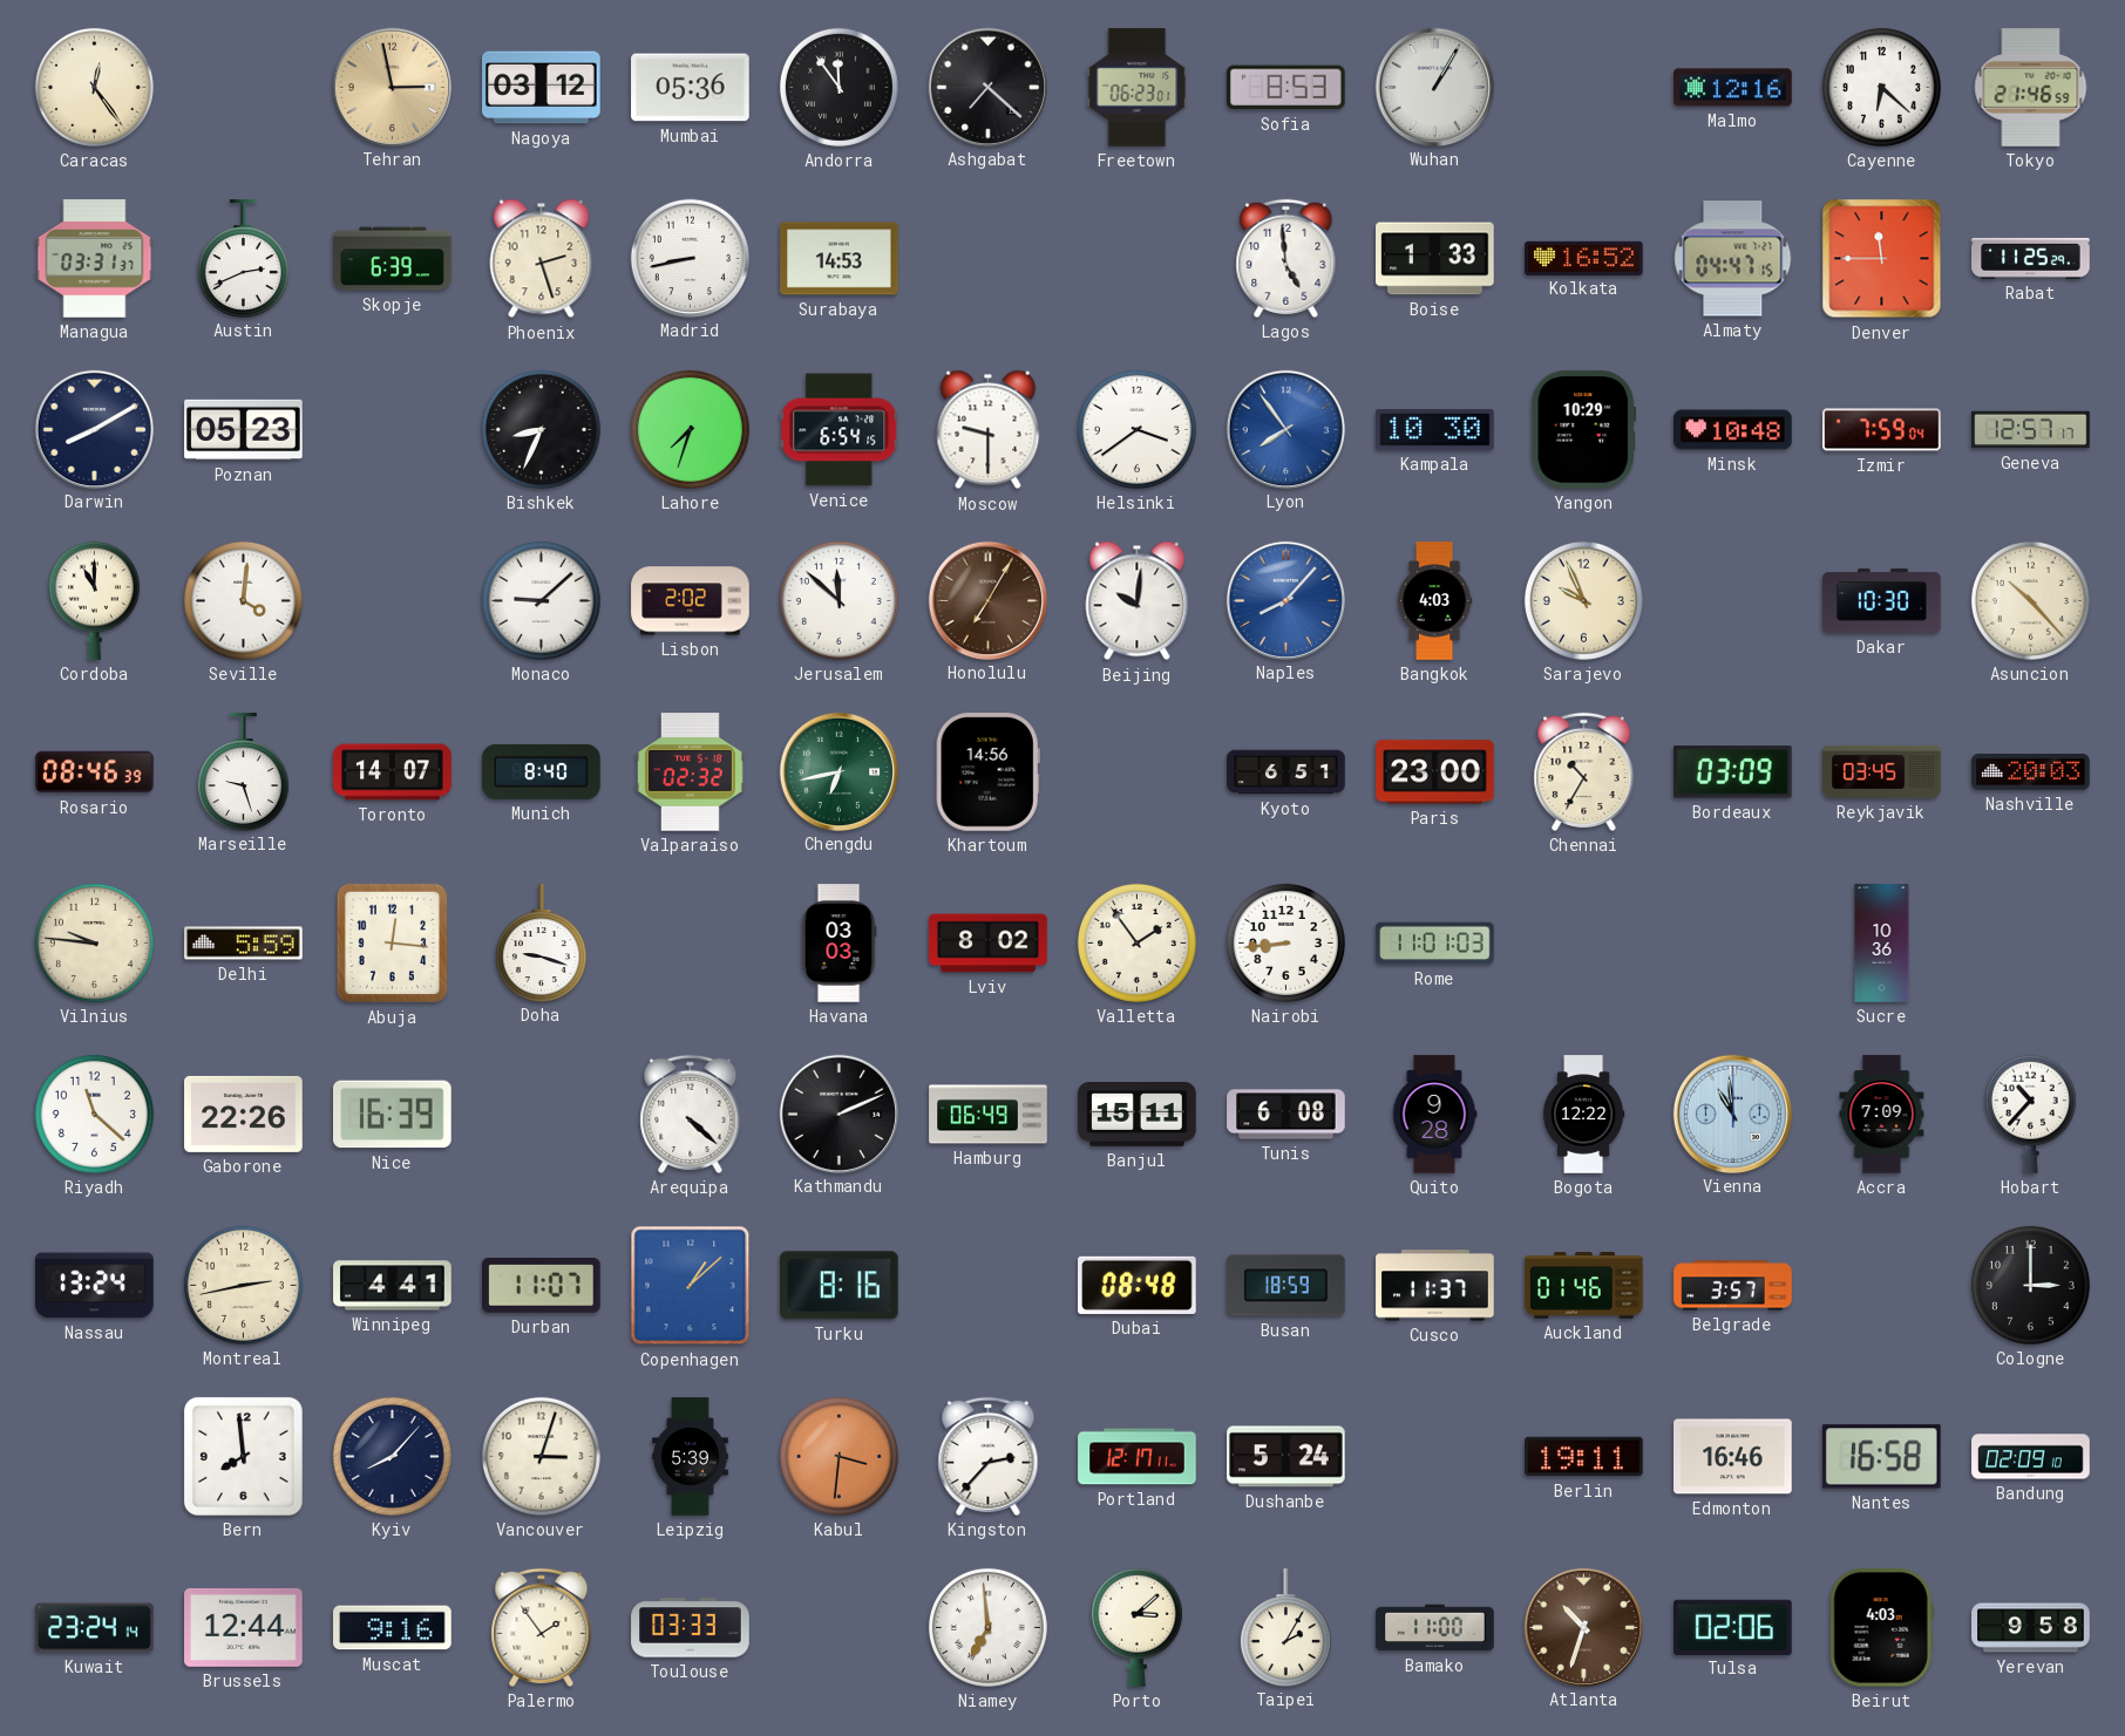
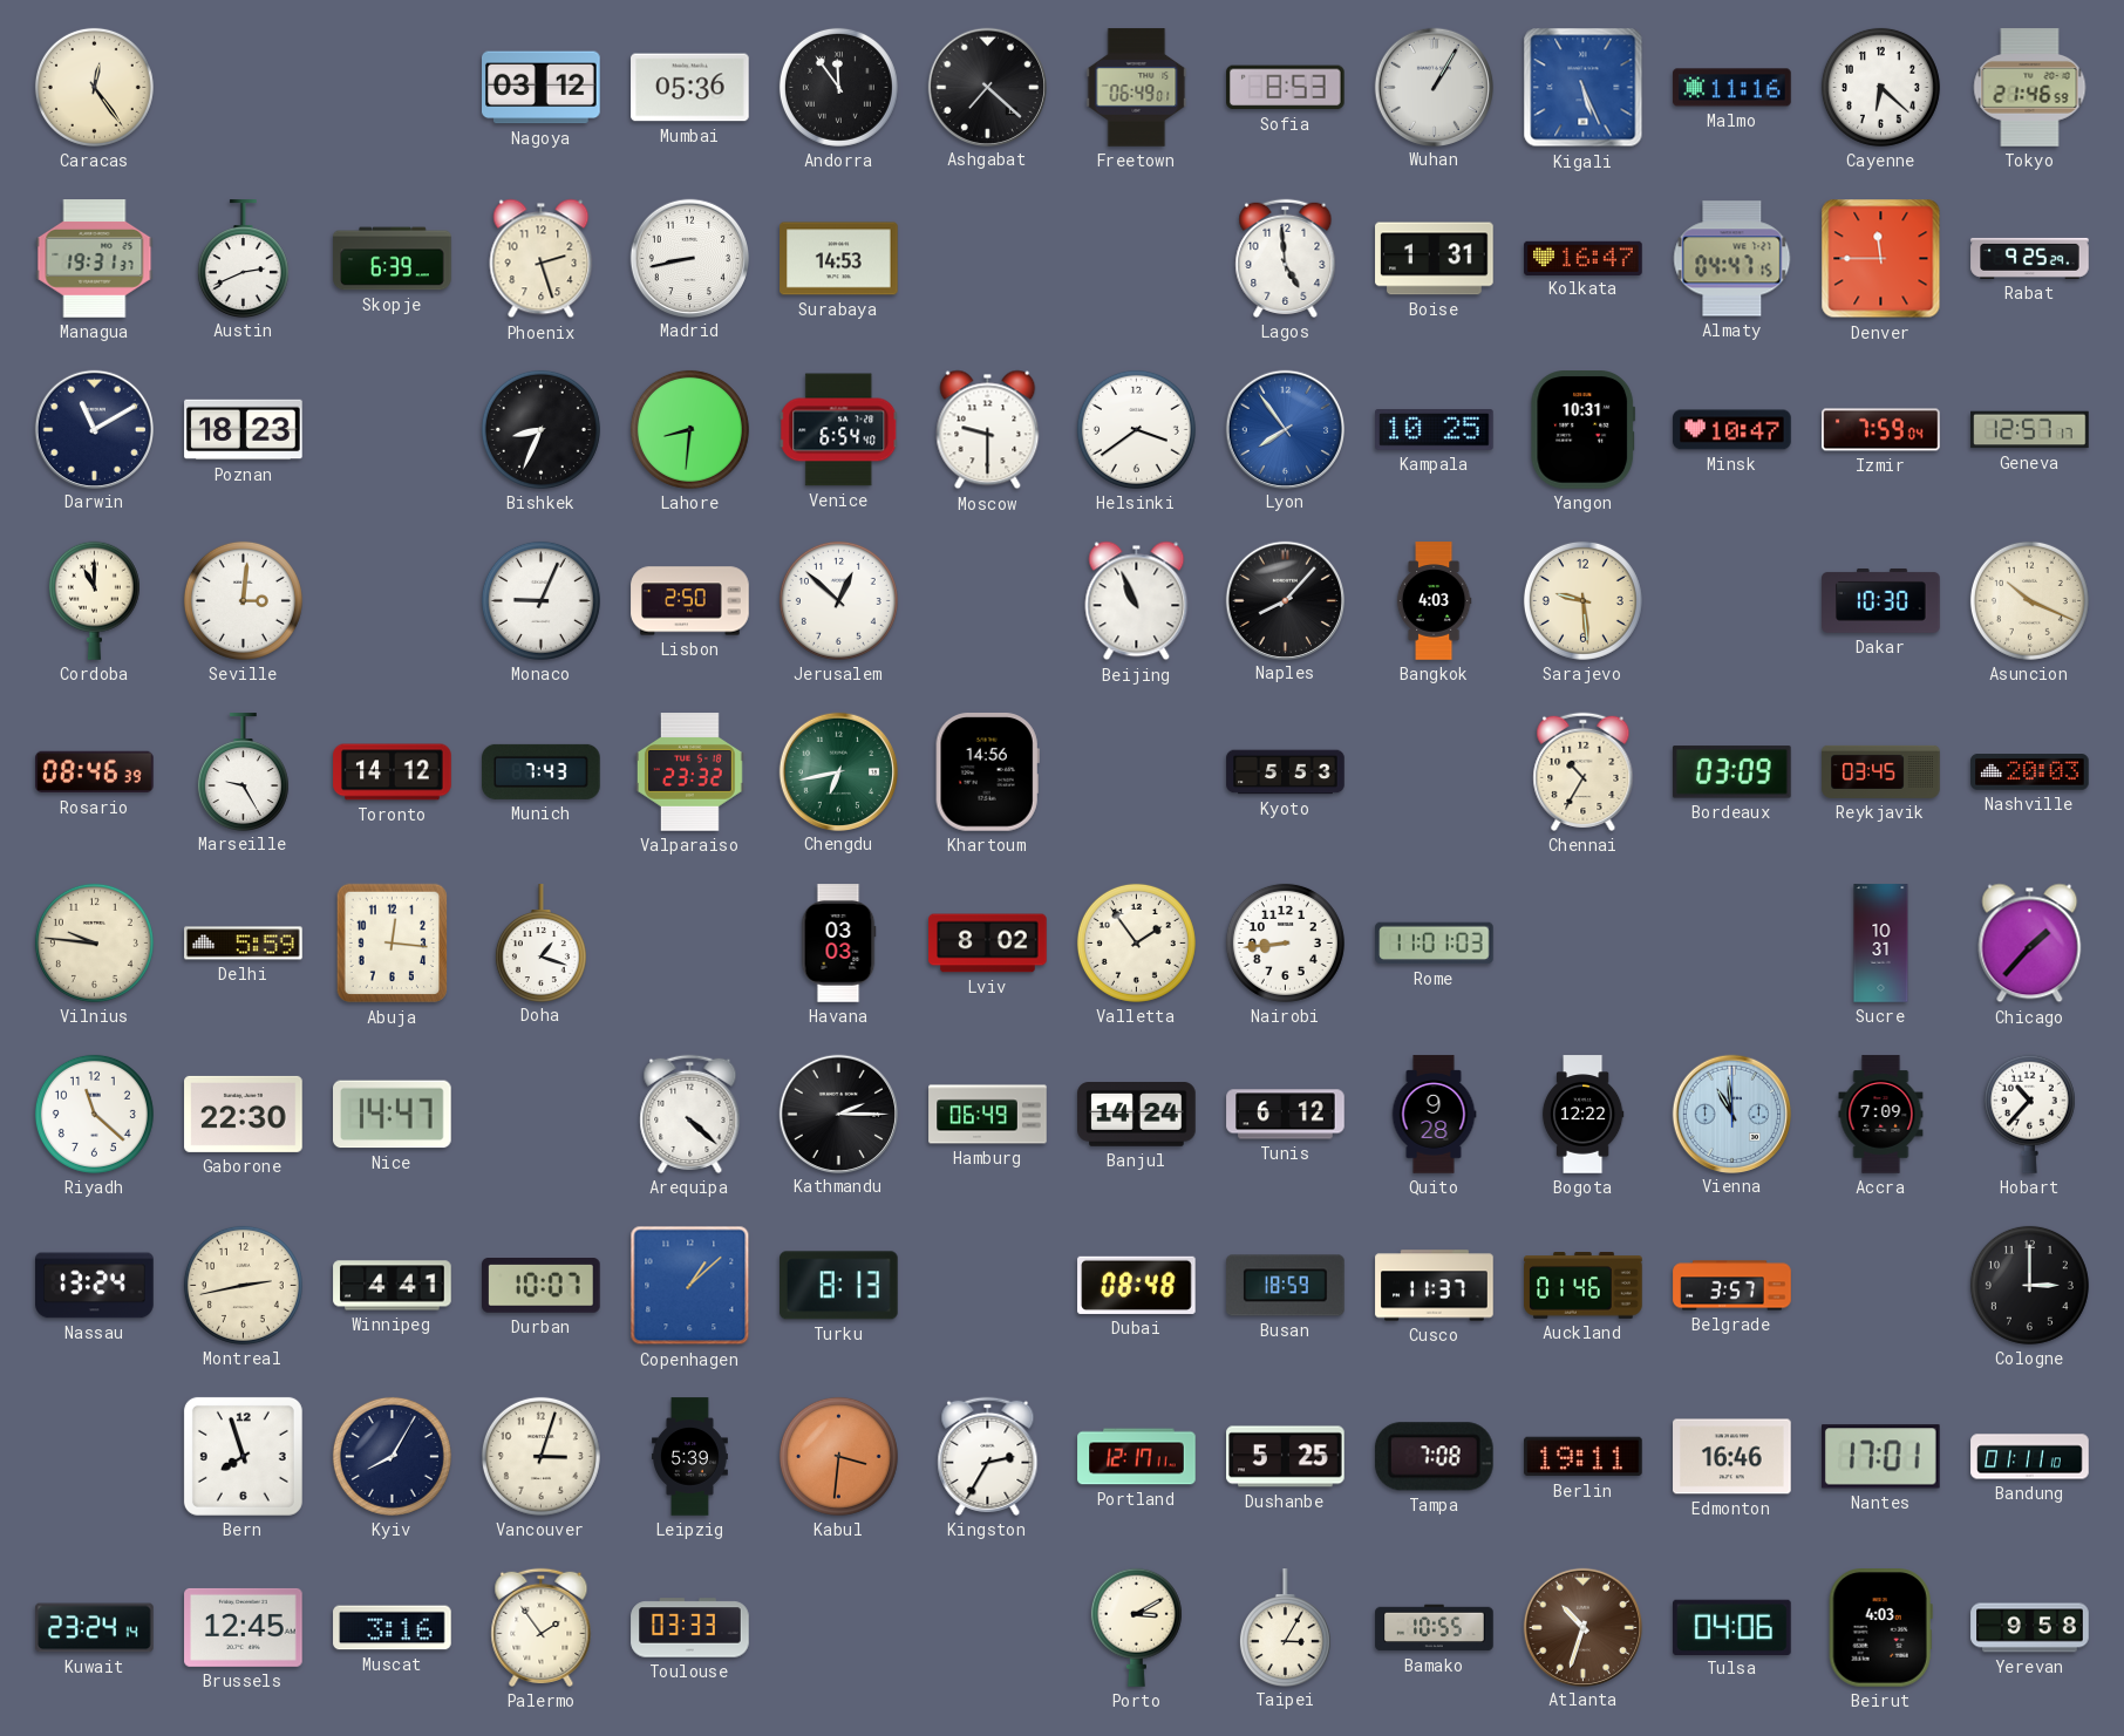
Tehran: 2:58 -> none
Freetown: 06:23 -> 06:49
Kigali: none -> 5:26
Malmo: 12:16 -> 11:16
Managua: 03:31 -> 19:31
Boise: 1:33 -> 1:31
Kolkata: 16:52 -> 16:47
Rabat: 11:25 -> 9:25
Darwin: 8:10 -> 11:10
Poznan: 05:23 -> 18:23
Lahore: 7:33 -> 8:31
Venice: 6:54:15 -> 6:54:40
Kampala: 10:30 -> 10:25
Yangon: 10:29 -> 10:31
Minsk: 10:48 -> 10:47
Seville: 4:01 -> 3:01
Monaco: 9:08 -> 9:04
Lisbon: 2:02 -> 2:50
Jerusalem: 11:52 -> 12:52
Honolulu: 7:05 -> none
Beijing: 10:01 -> 10:56
Naples dial: blue -> black
Sarajevo: 9:56 -> 9:29
Asuncion: 10:23 -> 10:19
Marseille: 9:27 -> 9:25
Toronto: 14:07 -> 14:12
Munich: 8:40 -> 7:43
Valparaiso: 02:32 -> 23:32
Kyoto: 6:51 -> 5:53
Paris: 23:00 -> none
Doha: 9:18 -> 1:18
Sucre: 10:36 -> 10:31
Chicago: none -> 1:37
Gaborone: 22:26 -> 22:30
Nice: 16:39 -> 14:47
Kathmandu: 2:11 -> 2:15
Banjul: 15:11 -> 14:24
Tunis: 6:08 -> 6:12
Durban: 11:07 -> 10:07
Turku: 8:16 -> 8:13
Bern: 7:59 -> 7:57
Kyiv: 8:07 -> 8:05
Kingston: 2:37 -> 2:35
Dushanbe: 5:24 -> 5:25
Tampa: none -> 7:08
Nantes: 16:58 -> 17:01
Bandung: 02:09 -> 01:11
Brussels: 12:44 -> 12:45
Muscat: 9:16 -> 3:16
Niamey: 6:59 -> none
Porto: 3:08 -> 3:10
Taipei: 2:05 -> 3:05
Bamako: 11:00 -> 10:55
Tulsa: 02:06 -> 04:06
